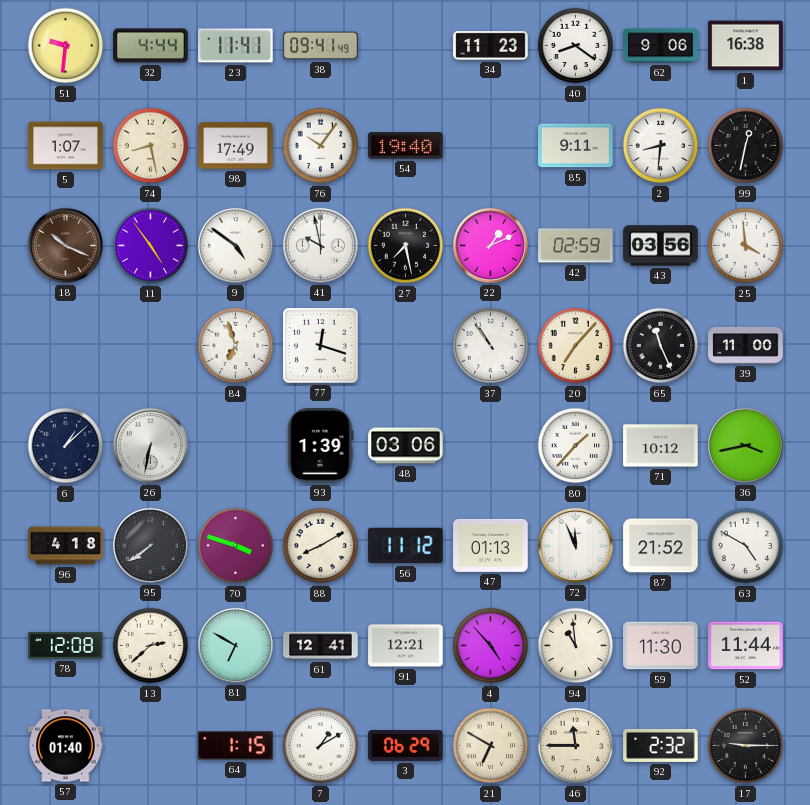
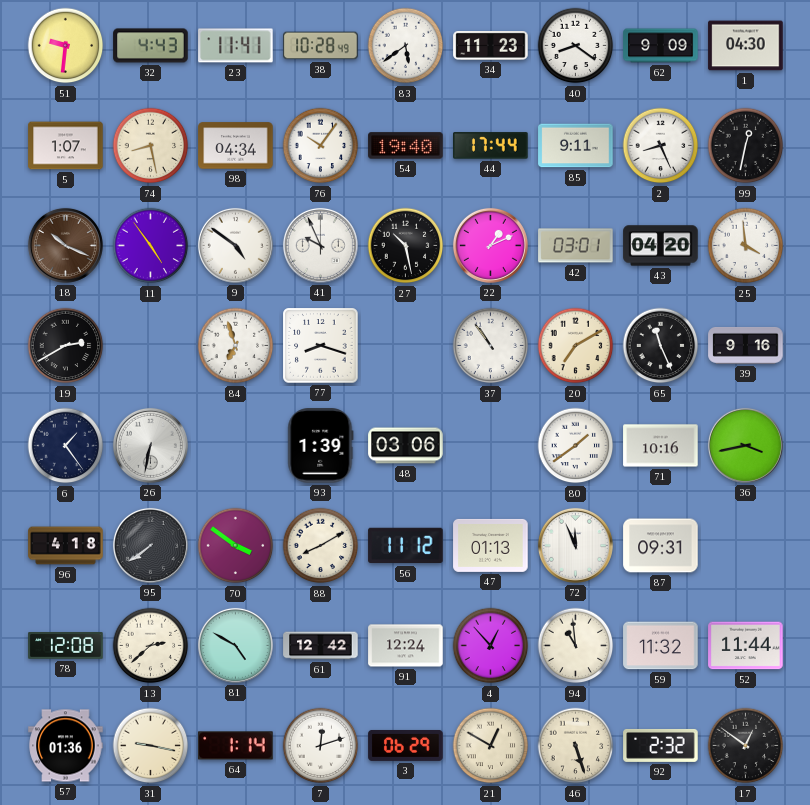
32: 4:44 -> 4:43
38: 09:41 -> 10:28
83: none -> 5:39
62: 9:06 -> 9:09
1: 16:38 -> 04:30
98: 17:49 -> 04:34
44: none -> 17:44
2: 8:31 -> 8:26
41: 9:58 -> 9:56
27: 7:28 -> 10:28
42: 02:59 -> 03:01
43: 03:56 -> 04:20
19: none -> 2:40
77: 12:18 -> 8:18
20: 7:07 -> 7:10
39: 11:00 -> 9:16
6: 1:08 -> 1:24
80: 1:37 -> 1:39
71: 10:12 -> 10:16
70: 3:48 -> 3:51
87: 21:52 -> 09:31
63: 4:50 -> none
81: 6:50 -> 4:50
61: 12:41 -> 12:42
91: 12:21 -> 12:24
4: 4:53 -> 12:53
59: 11:30 -> 11:32
57: 01:40 -> 01:36
31: none -> 9:17
64: 1:15 -> 1:14
7: 1:10 -> 12:12
21: 6:50 -> 12:50
46: 11:45 -> 5:27
17: 9:15 -> 12:51
